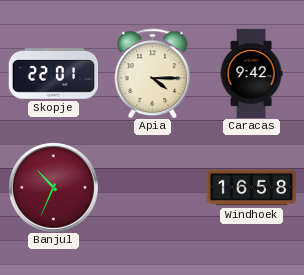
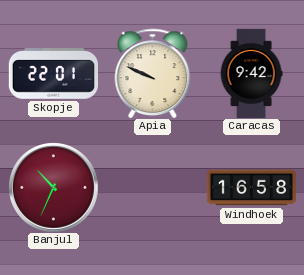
Apia: 4:15 -> 9:49
